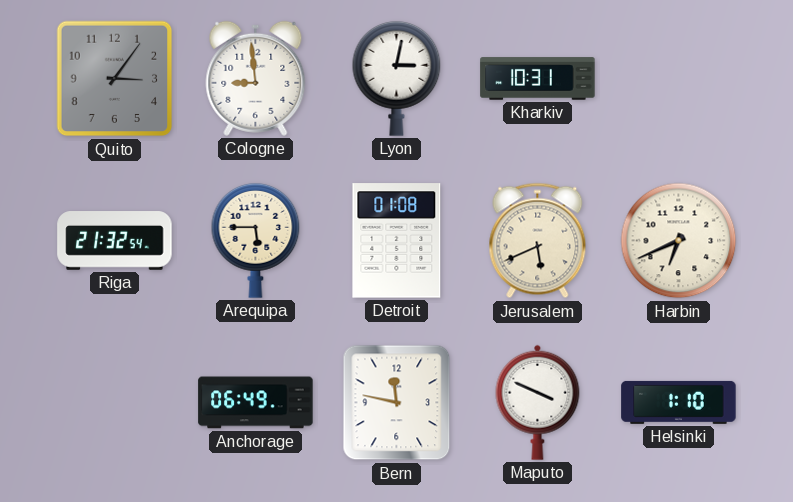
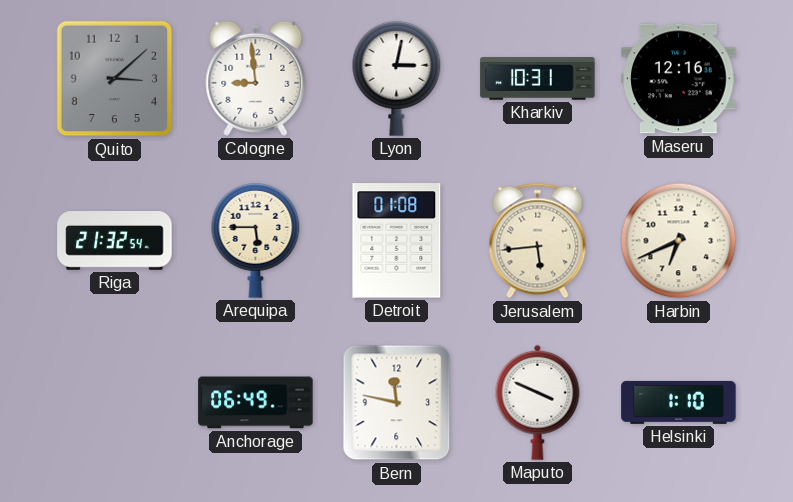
Quito: 3:06 -> 3:08
Maseru: none -> 12:16
Jerusalem: 5:41 -> 5:44
